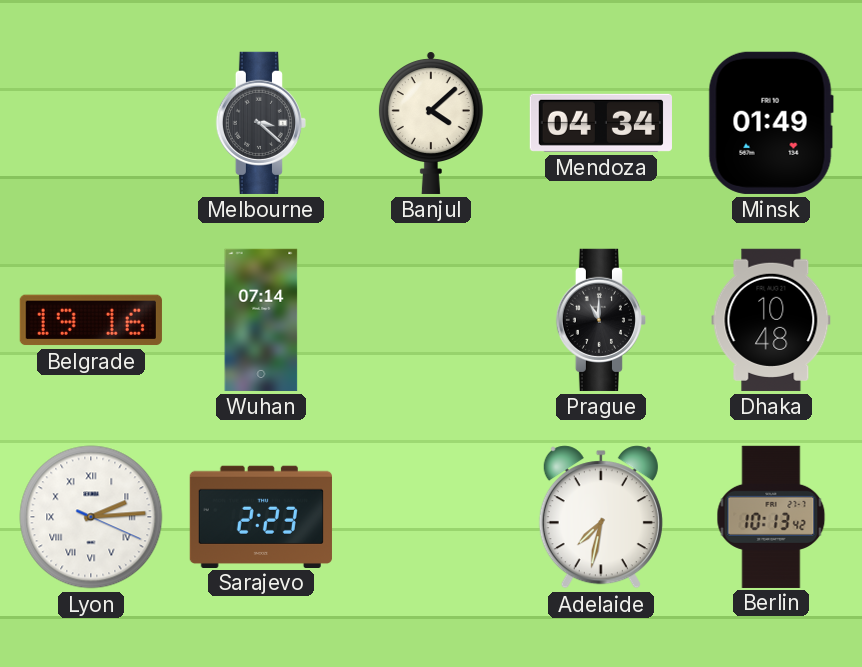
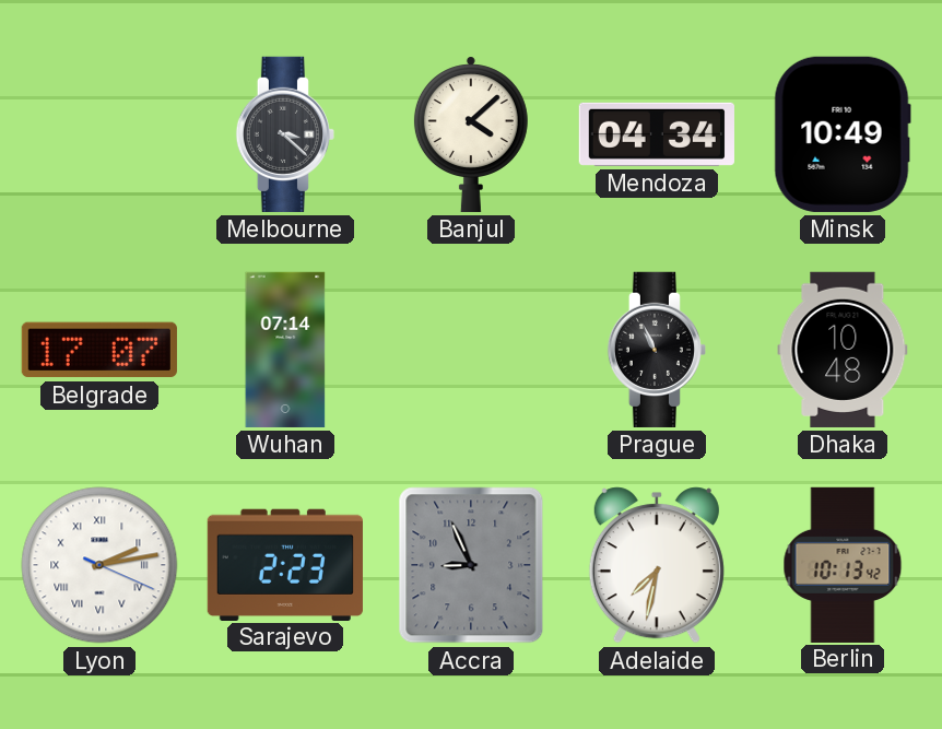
Minsk: 01:49 -> 10:49
Belgrade: 19:16 -> 17:07
Prague: 11:00 -> 10:56
Lyon: 2:14 -> 2:13
Accra: none -> 8:56
